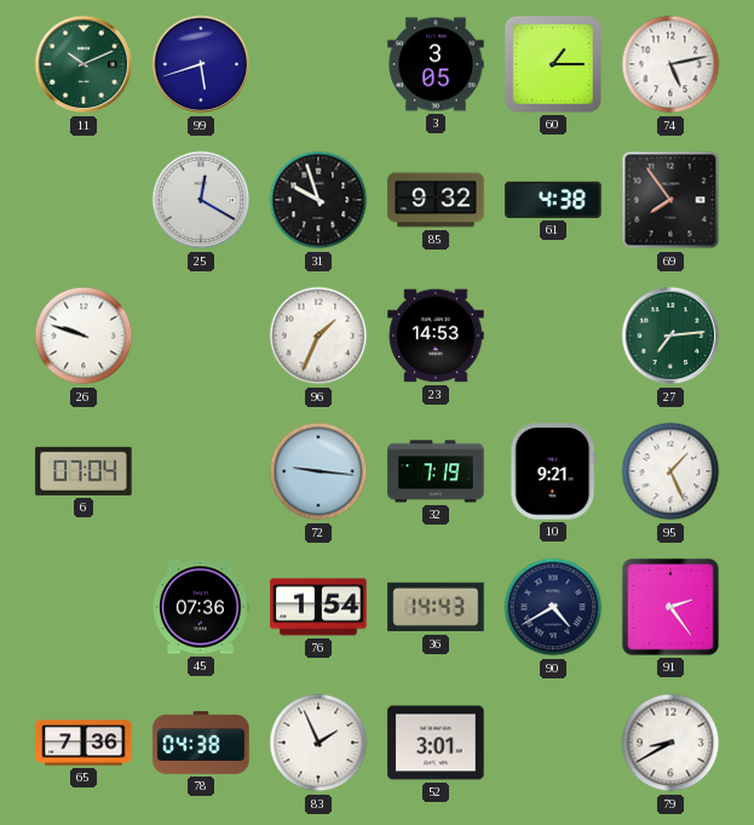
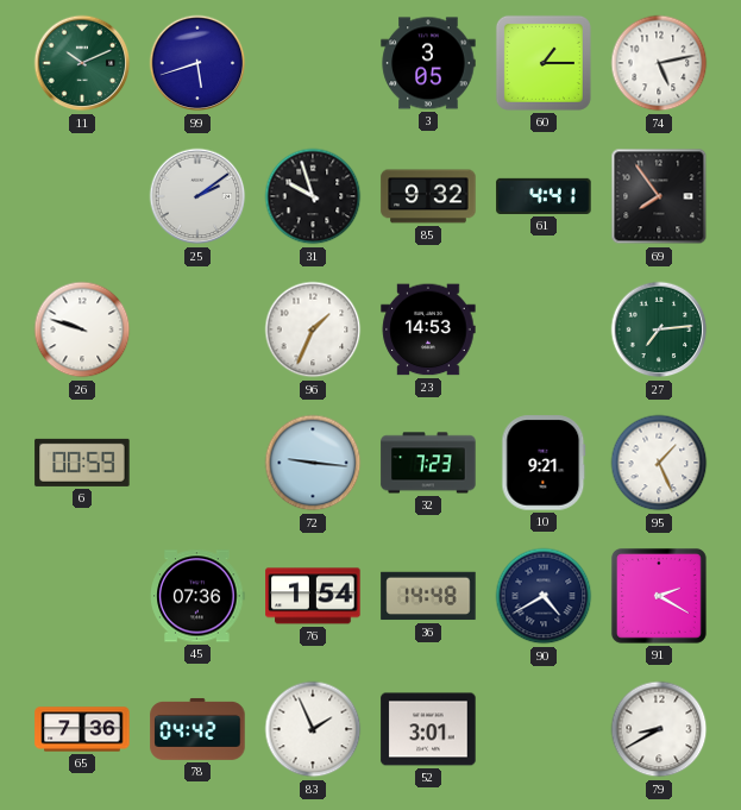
25: 12:20 -> 2:09
61: 4:38 -> 4:41
6: 07:04 -> 00:59
32: 7:19 -> 7:23
36: 14:43 -> 14:48
91: 2:24 -> 2:20
78: 04:38 -> 04:42
